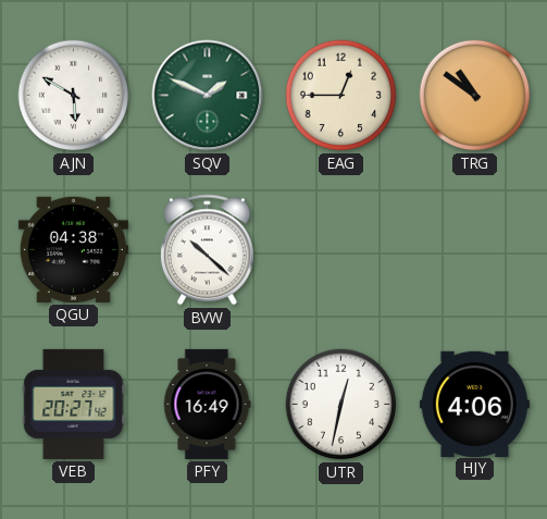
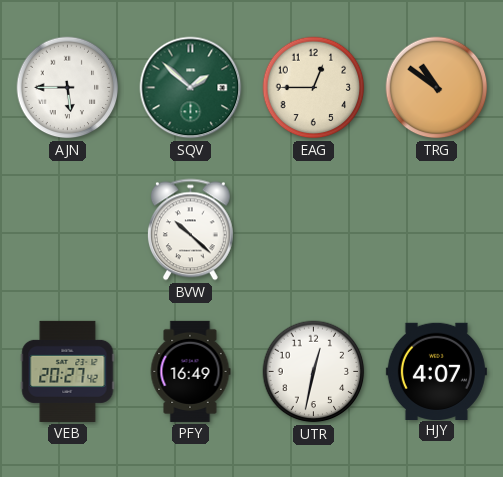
AJN: 5:50 -> 5:45
SQV: 1:49 -> 1:52
QGU: 04:38 -> none
HJY: 4:06 -> 4:07
